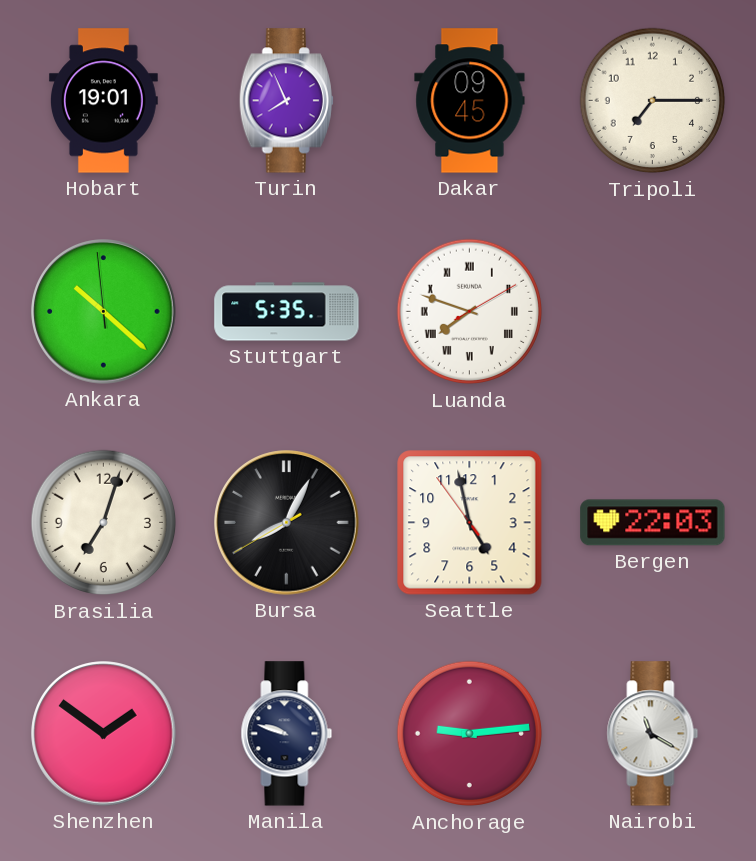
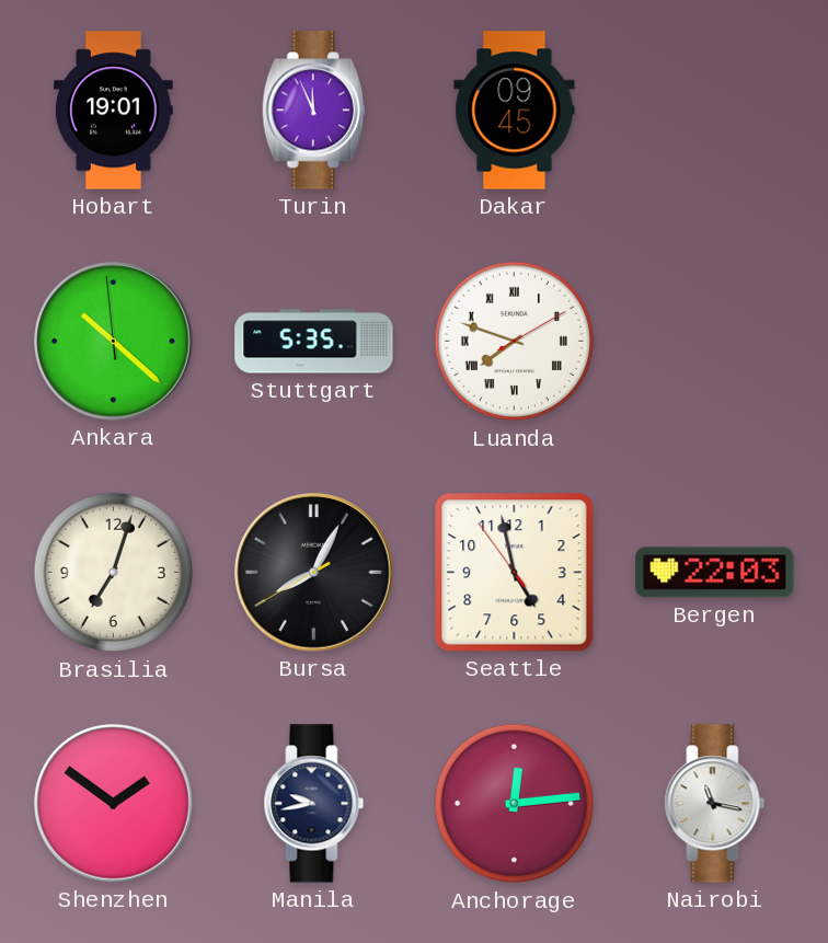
Turin: 7:56 -> 11:56
Tripoli: 7:15 -> none
Manila: 9:48 -> 9:43
Anchorage: 9:14 -> 12:14
Nairobi: 11:20 -> 11:17
